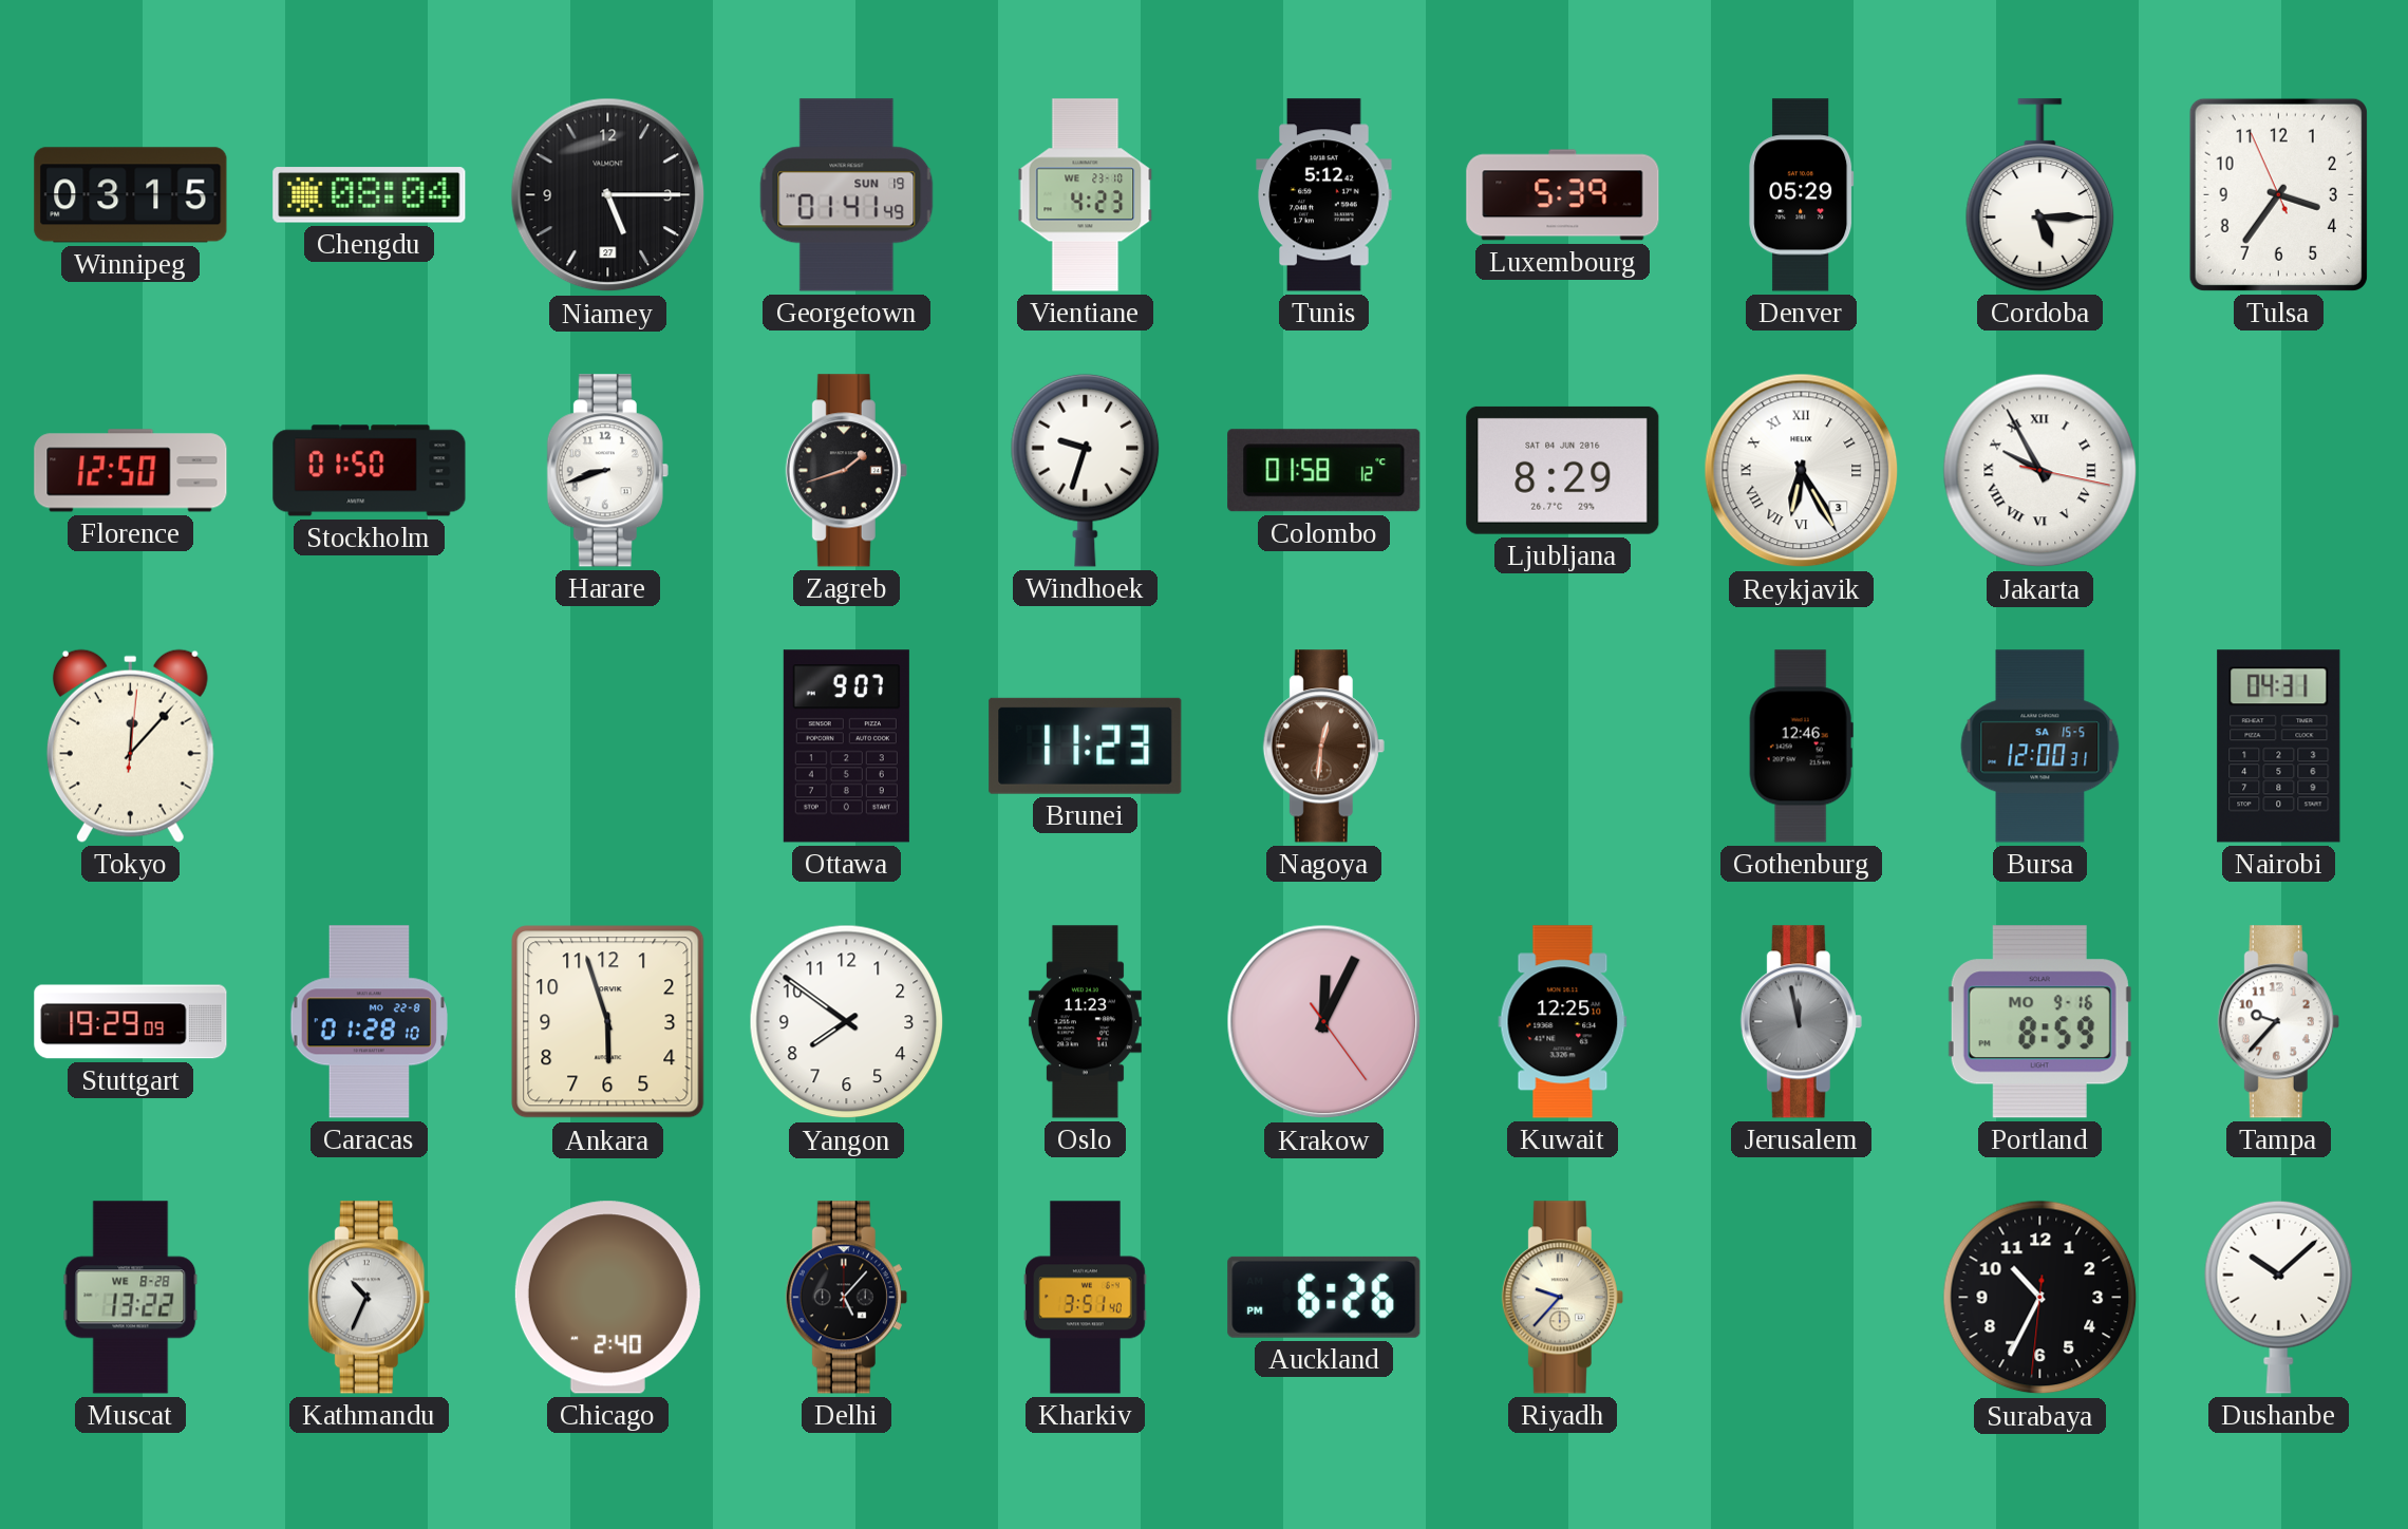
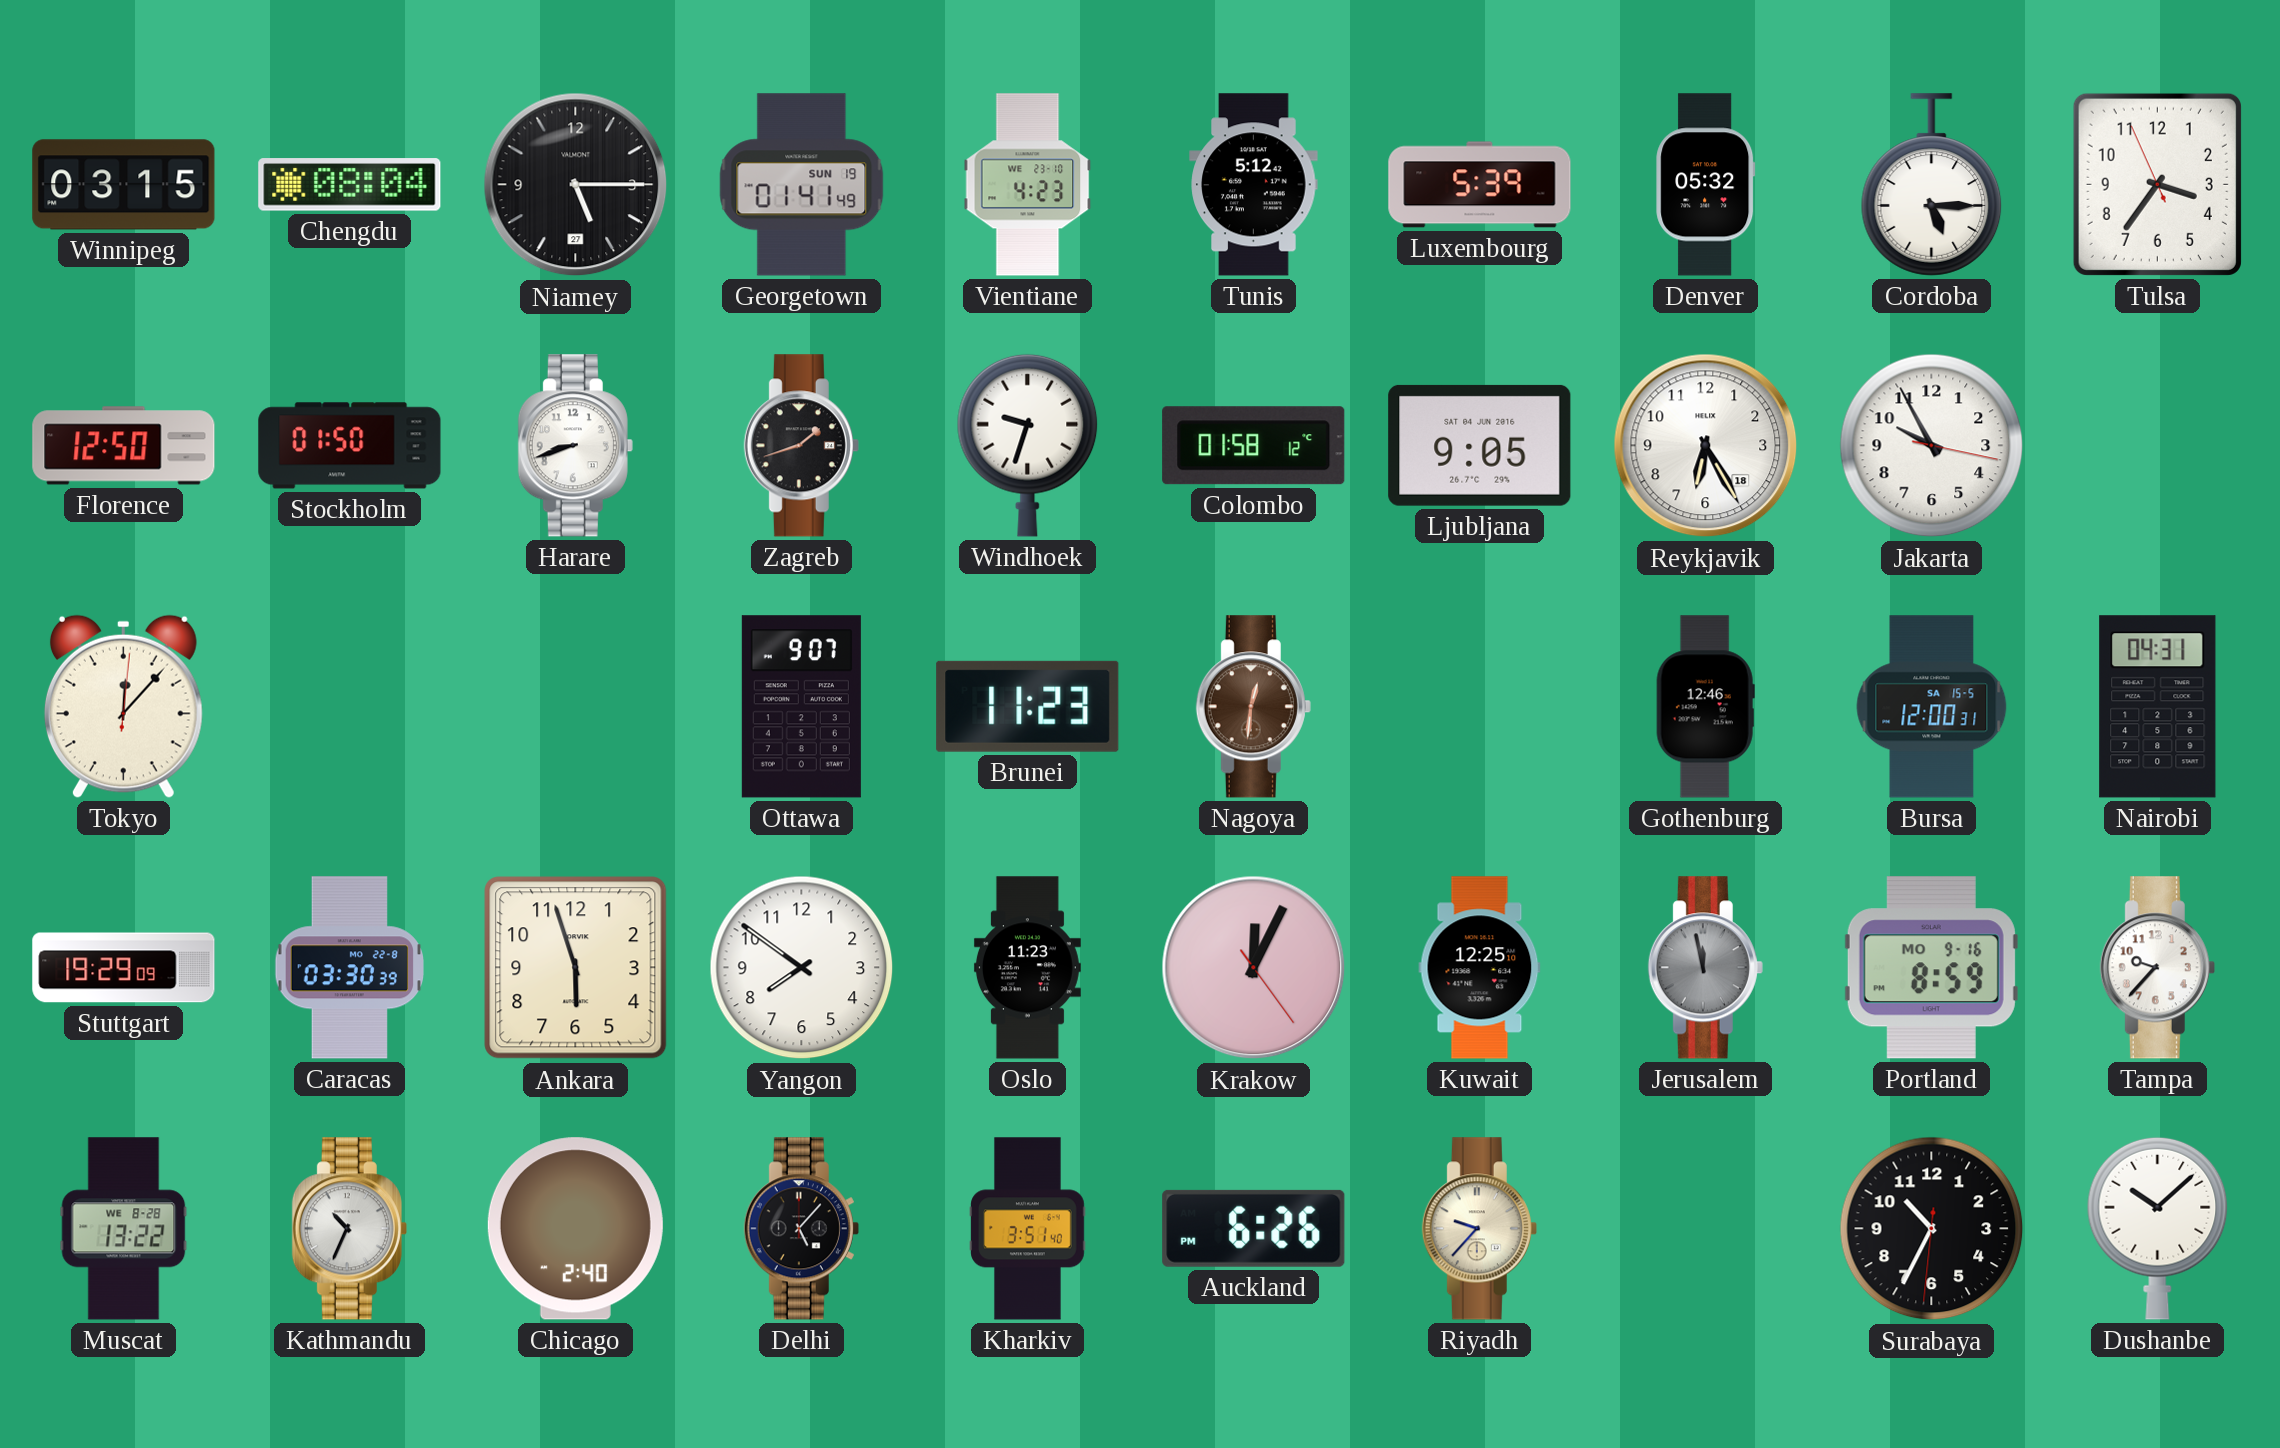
Denver: 05:29 -> 05:32
Ljubljana: 8:29 -> 9:05
Reykjavik date: 3 -> 18
Reykjavik numerals: Roman -> Arabic
Jakarta numerals: Roman -> Arabic
Caracas: 01:28 -> 03:30
